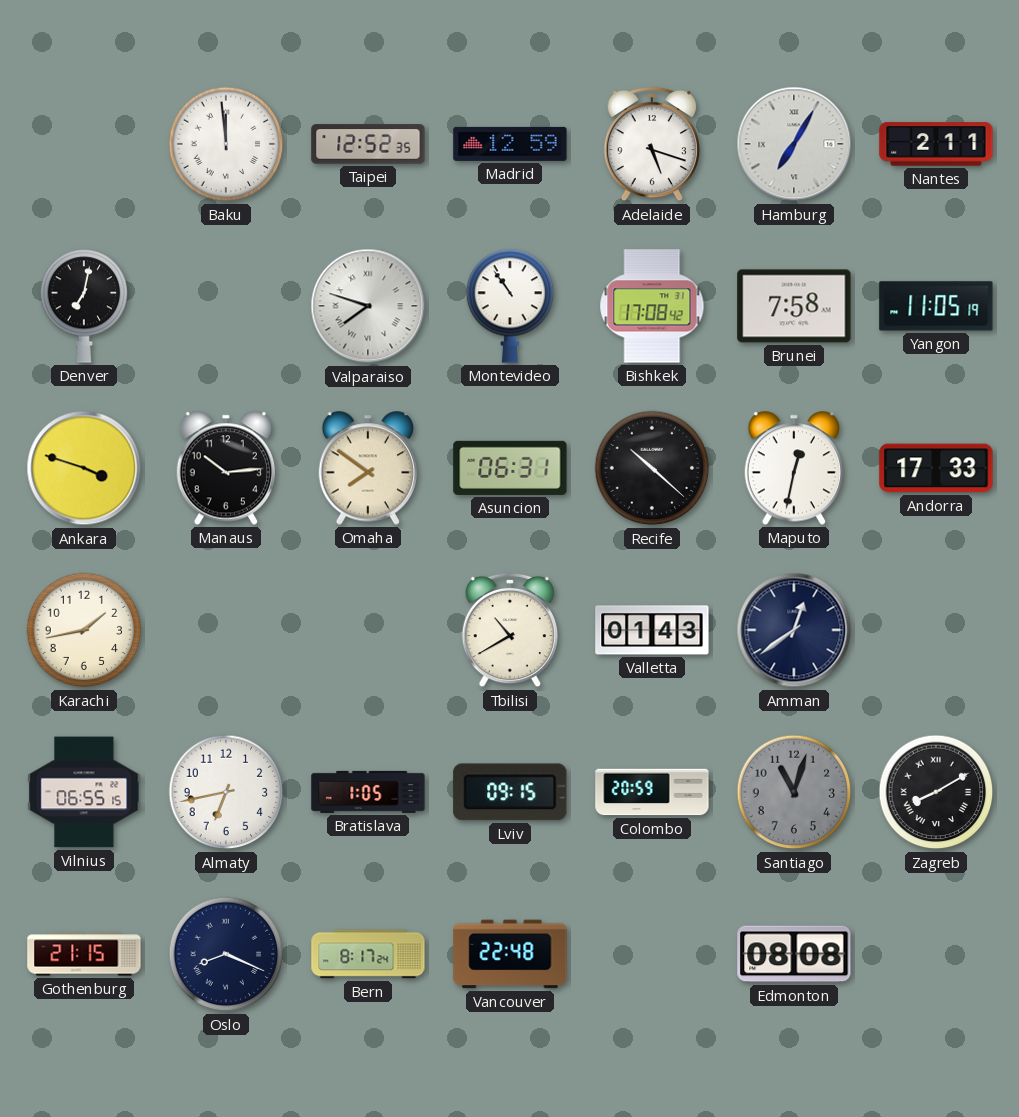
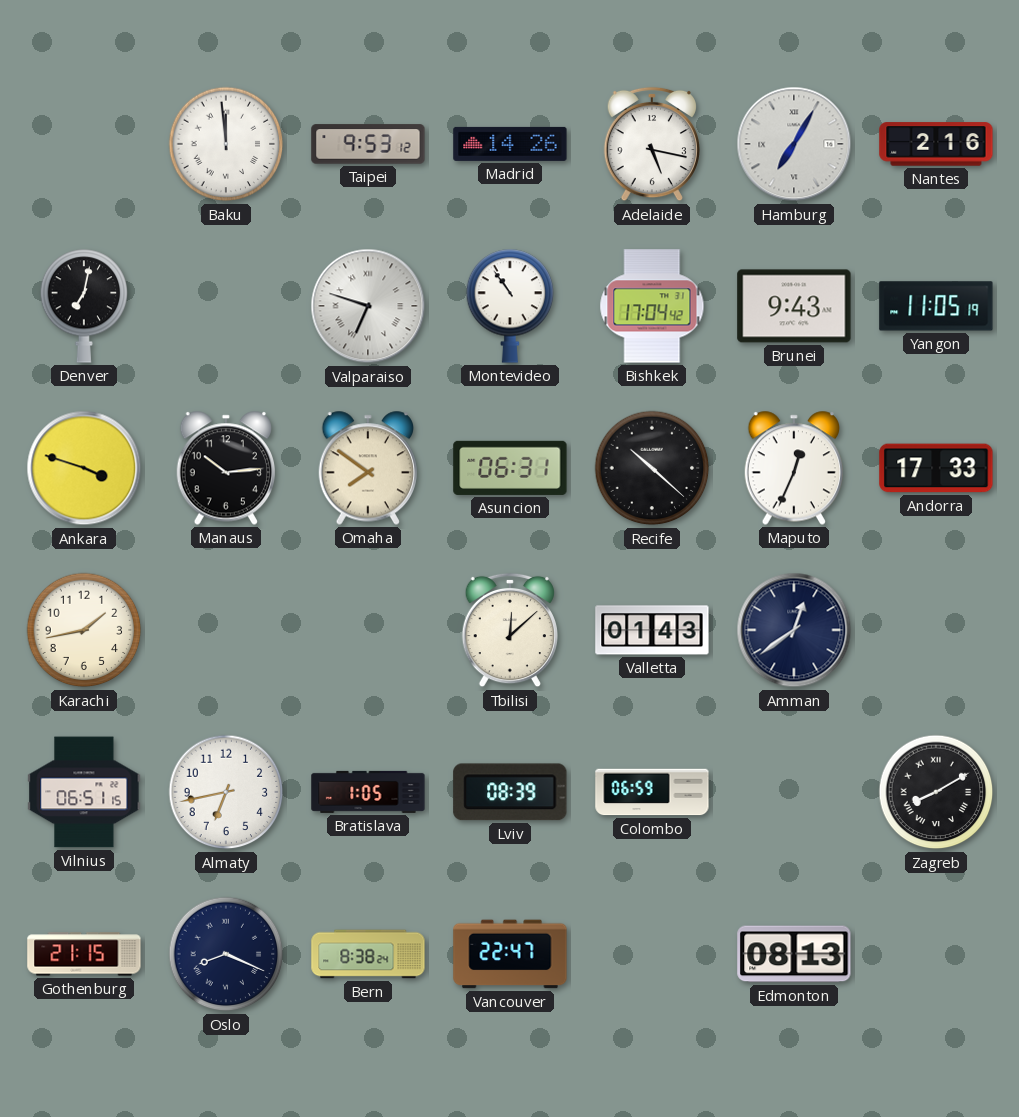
Taipei: 12:52 -> 9:53
Madrid: 12:59 -> 14:26
Adelaide: 5:18 -> 5:17
Nantes: 2:11 -> 2:16
Valparaiso: 7:48 -> 6:48
Bishkek: 17:08 -> 17:04
Brunei: 7:58 -> 9:43
Maputo: 12:32 -> 12:34
Tbilisi: 10:40 -> 12:08
Vilnius: 06:55 -> 06:51
Lviv: 09:15 -> 08:39
Colombo: 20:59 -> 06:59
Santiago: 11:03 -> none
Bern: 8:17 -> 8:38
Vancouver: 22:48 -> 22:47
Edmonton: 08:08 -> 08:13
